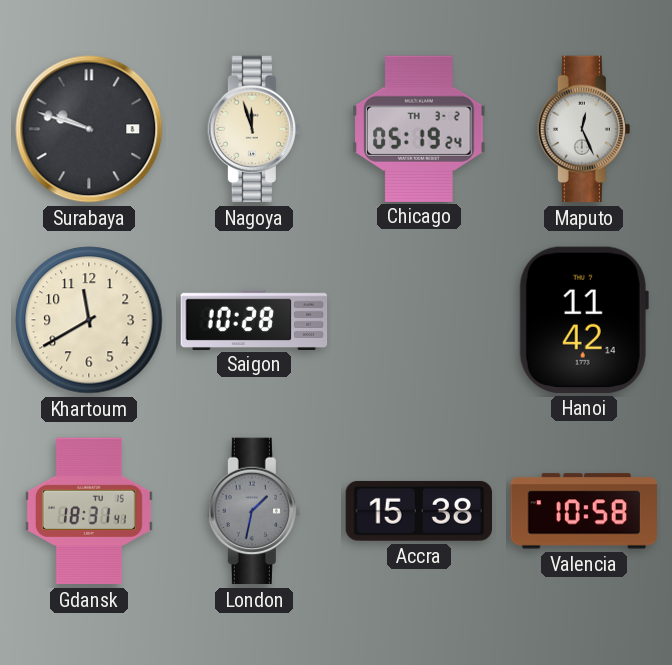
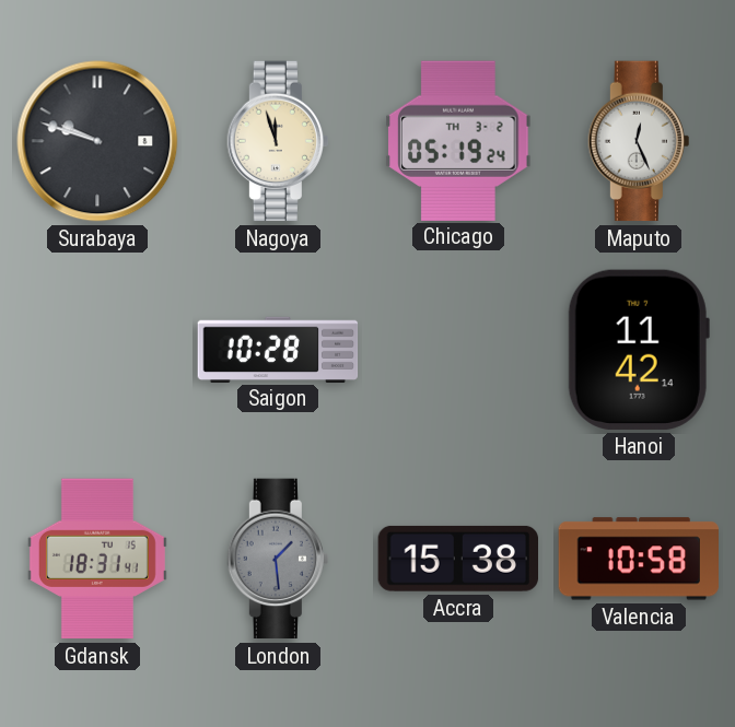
Khartoum: 11:40 -> none
London: 1:32 -> 1:29
